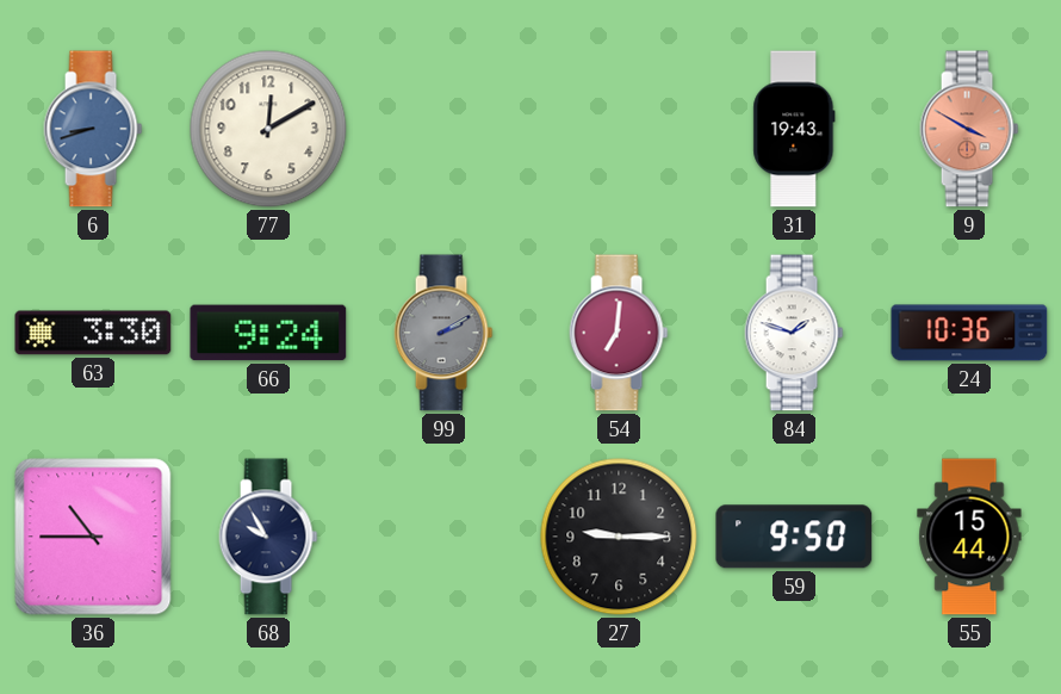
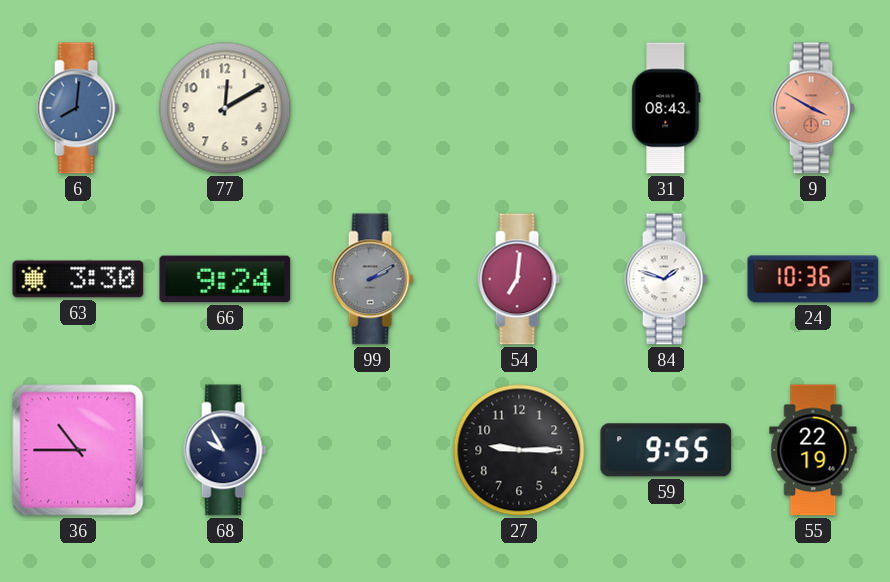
6: 8:42 -> 8:01
31: 19:43 -> 08:43
59: 9:50 -> 9:55
55: 15:44 -> 22:19
